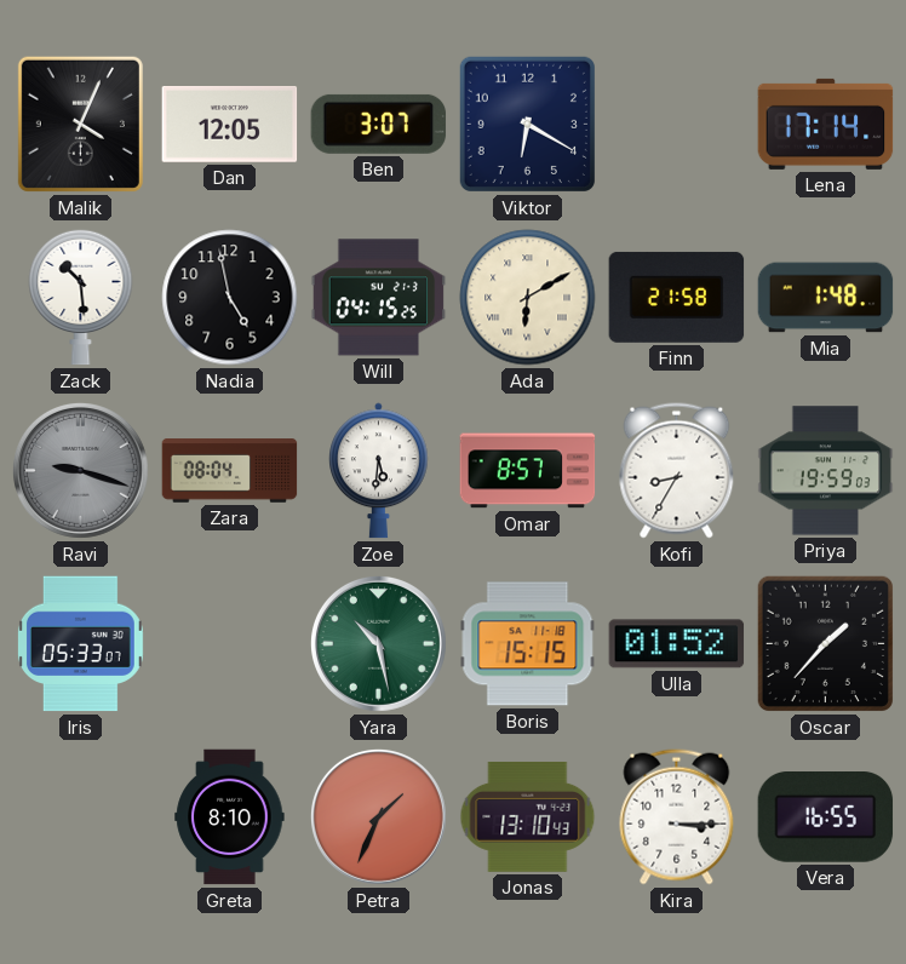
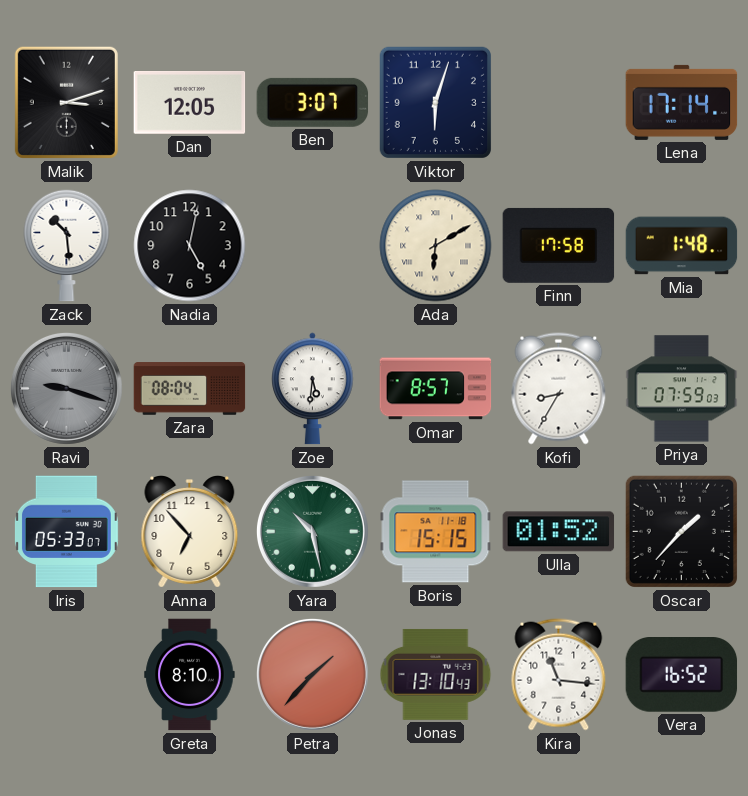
Malik: 4:04 -> 3:12
Viktor: 6:20 -> 6:03
Nadia: 4:58 -> 5:02
Will: 04:15 -> none
Finn: 21:58 -> 17:58
Priya: 19:59 -> 07:59
Anna: none -> 6:53
Petra: 1:34 -> 1:37
Kira: 3:15 -> 11:16
Vera: 16:55 -> 16:52
